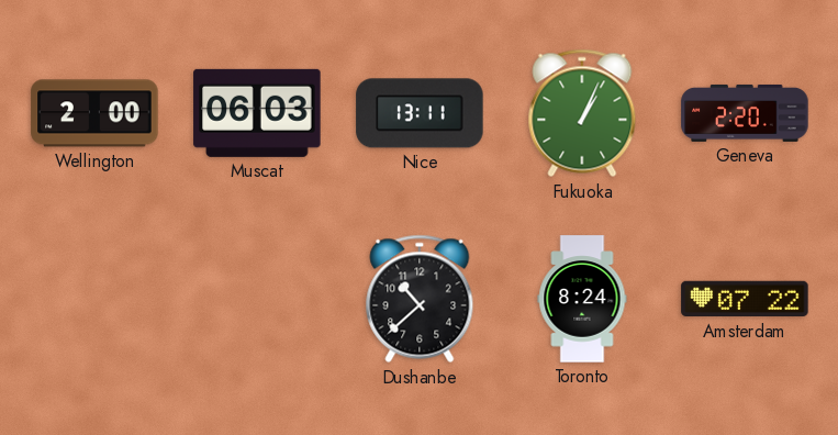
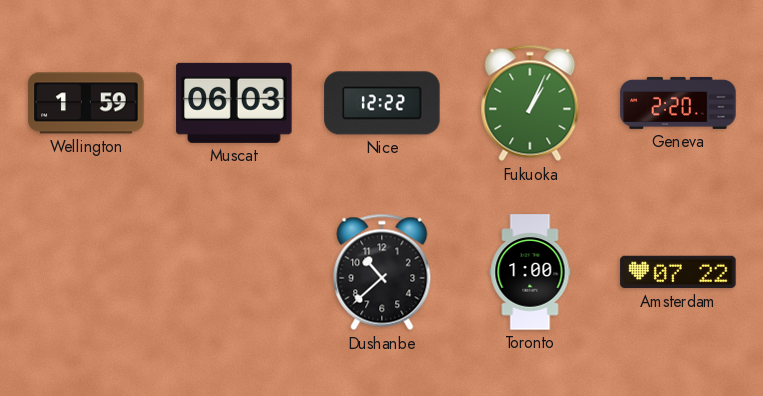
Wellington: 2:00 -> 1:59
Nice: 13:11 -> 12:22
Toronto: 8:24 -> 1:00
